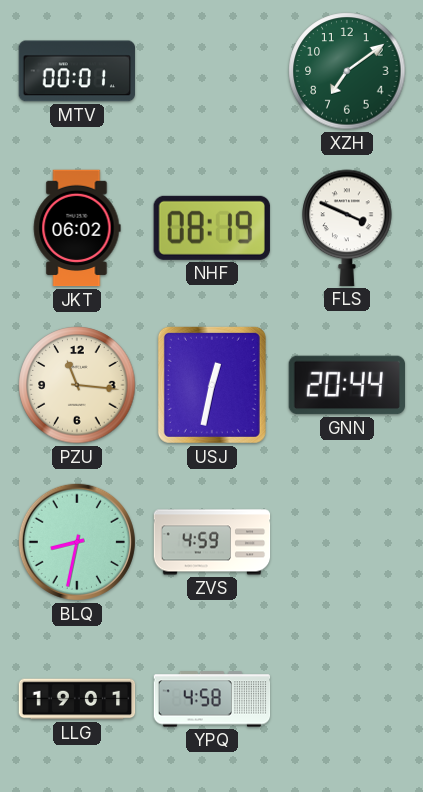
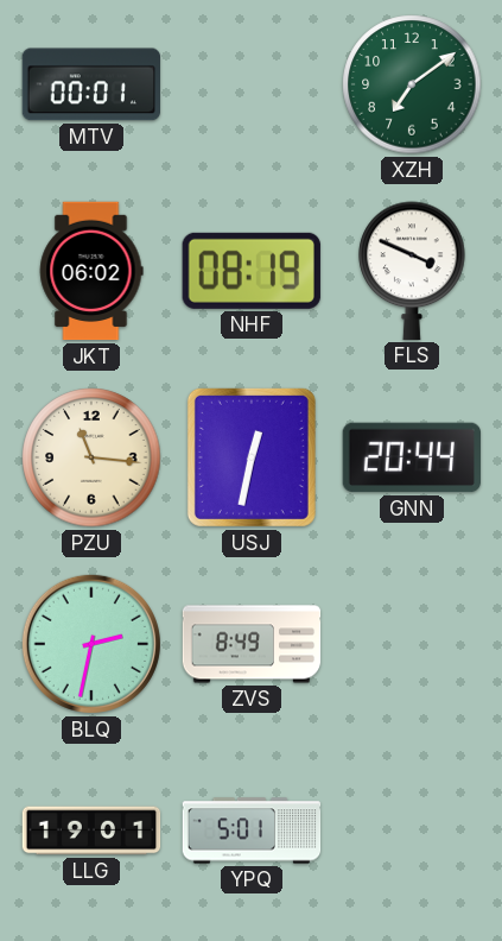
BLQ: 8:32 -> 2:32
ZVS: 4:59 -> 8:49
YPQ: 4:58 -> 5:01
